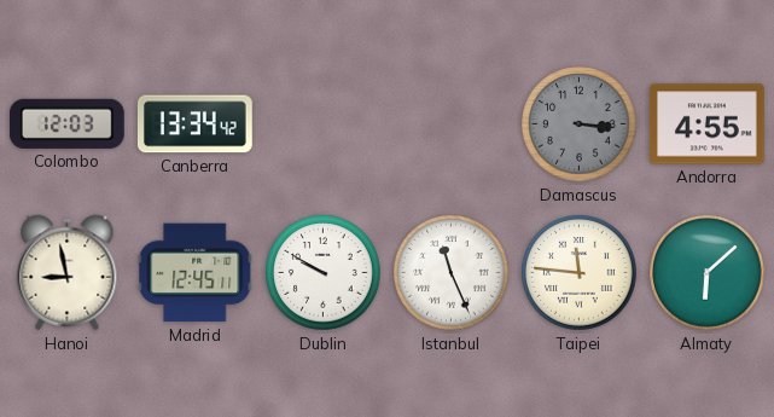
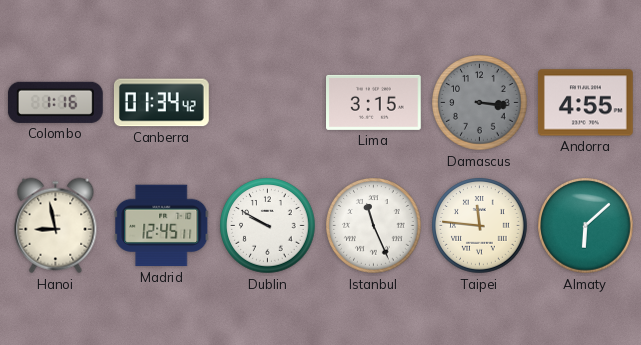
Colombo: 12:03 -> 1:16
Canberra: 13:34 -> 01:34
Lima: none -> 3:15
